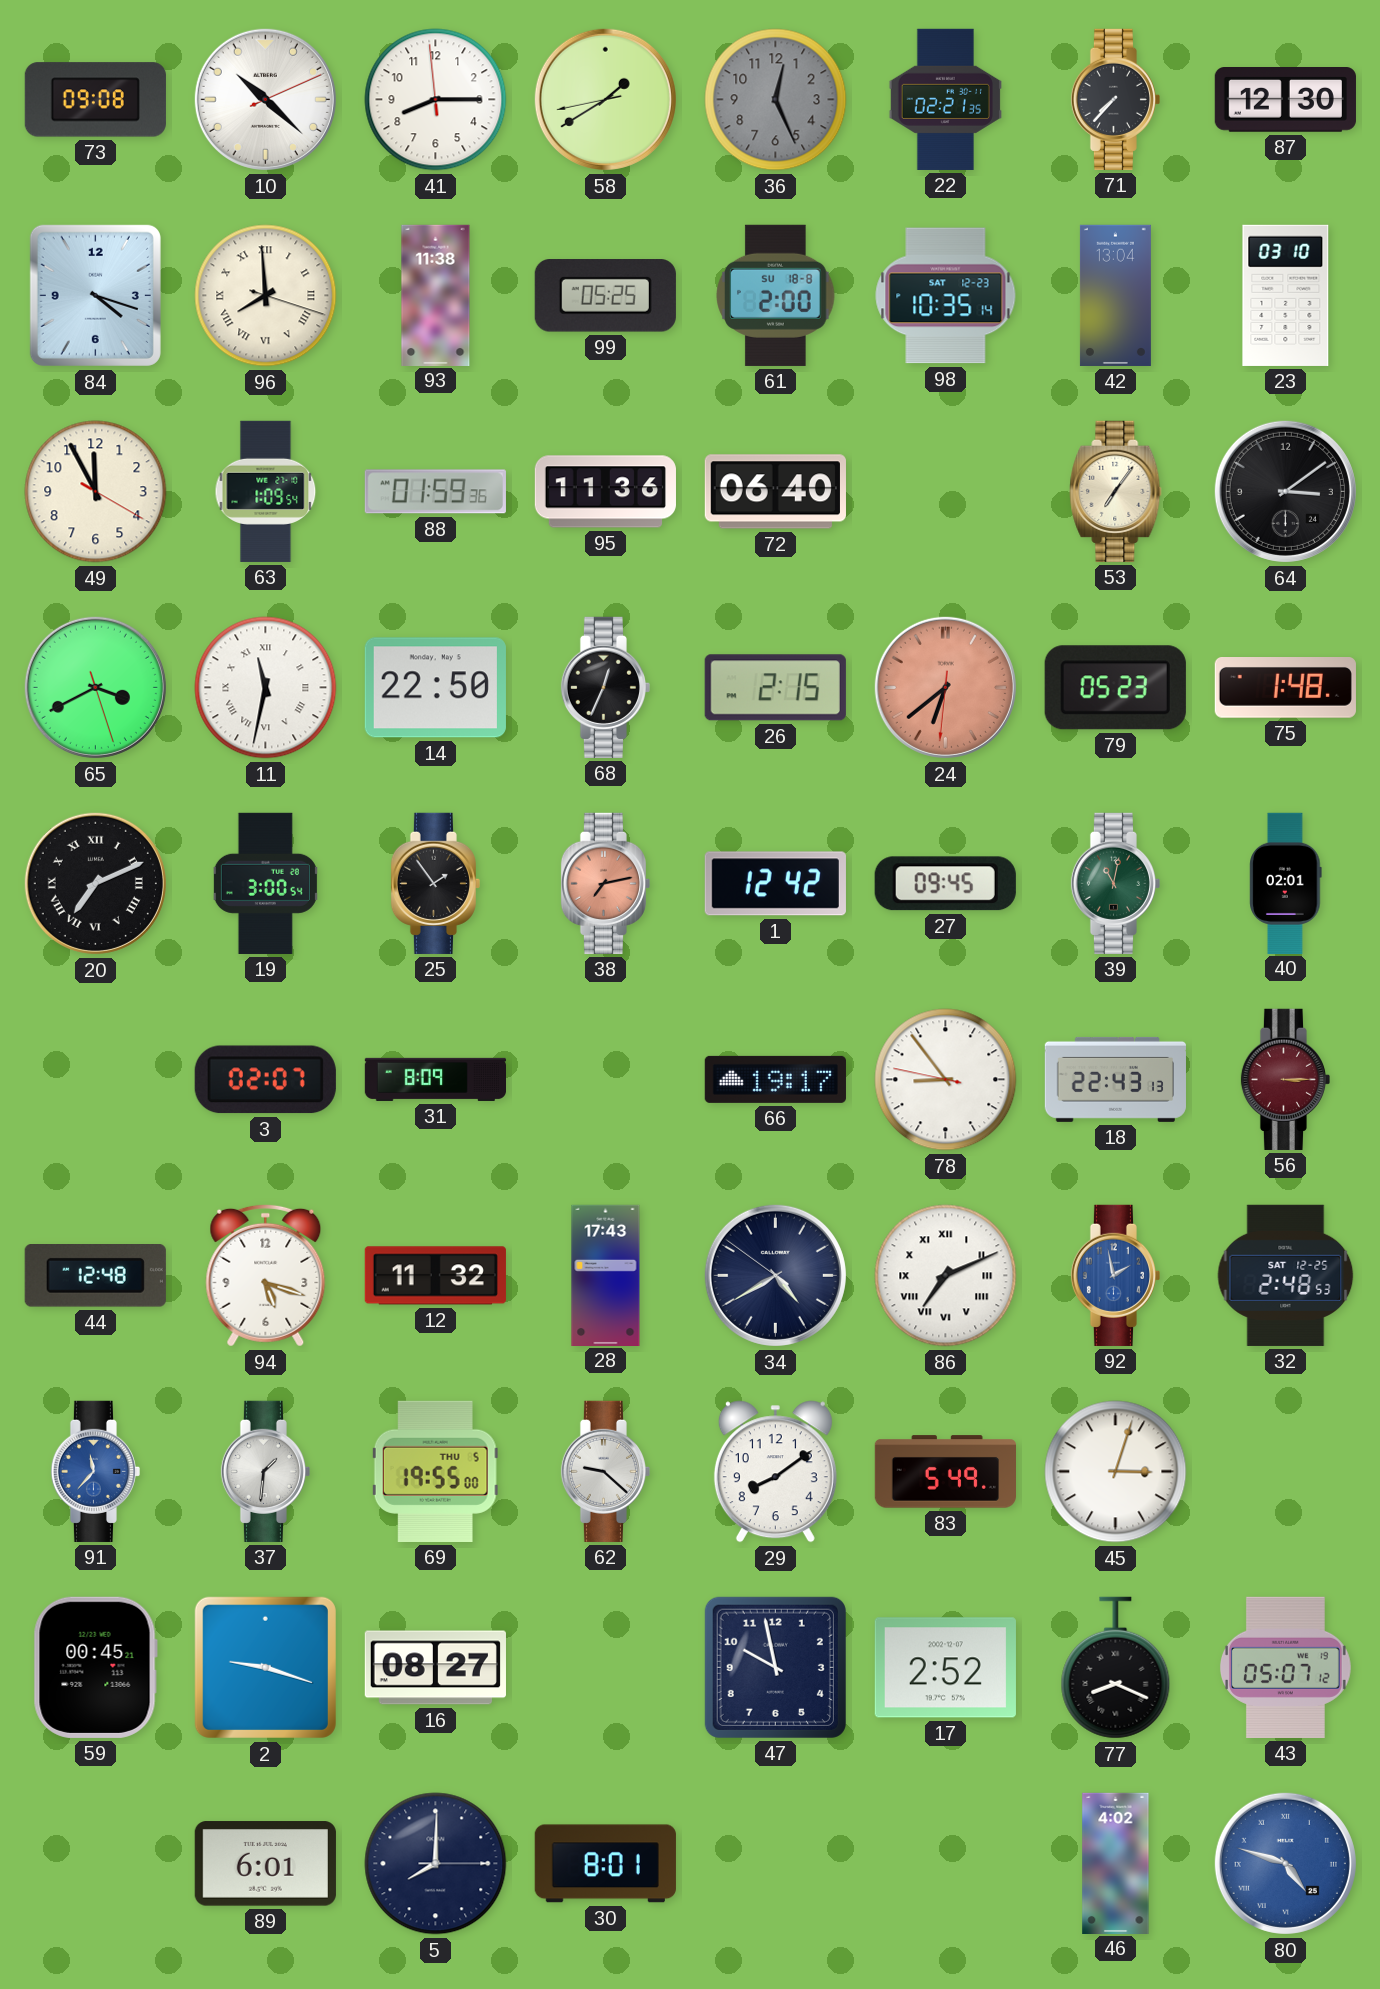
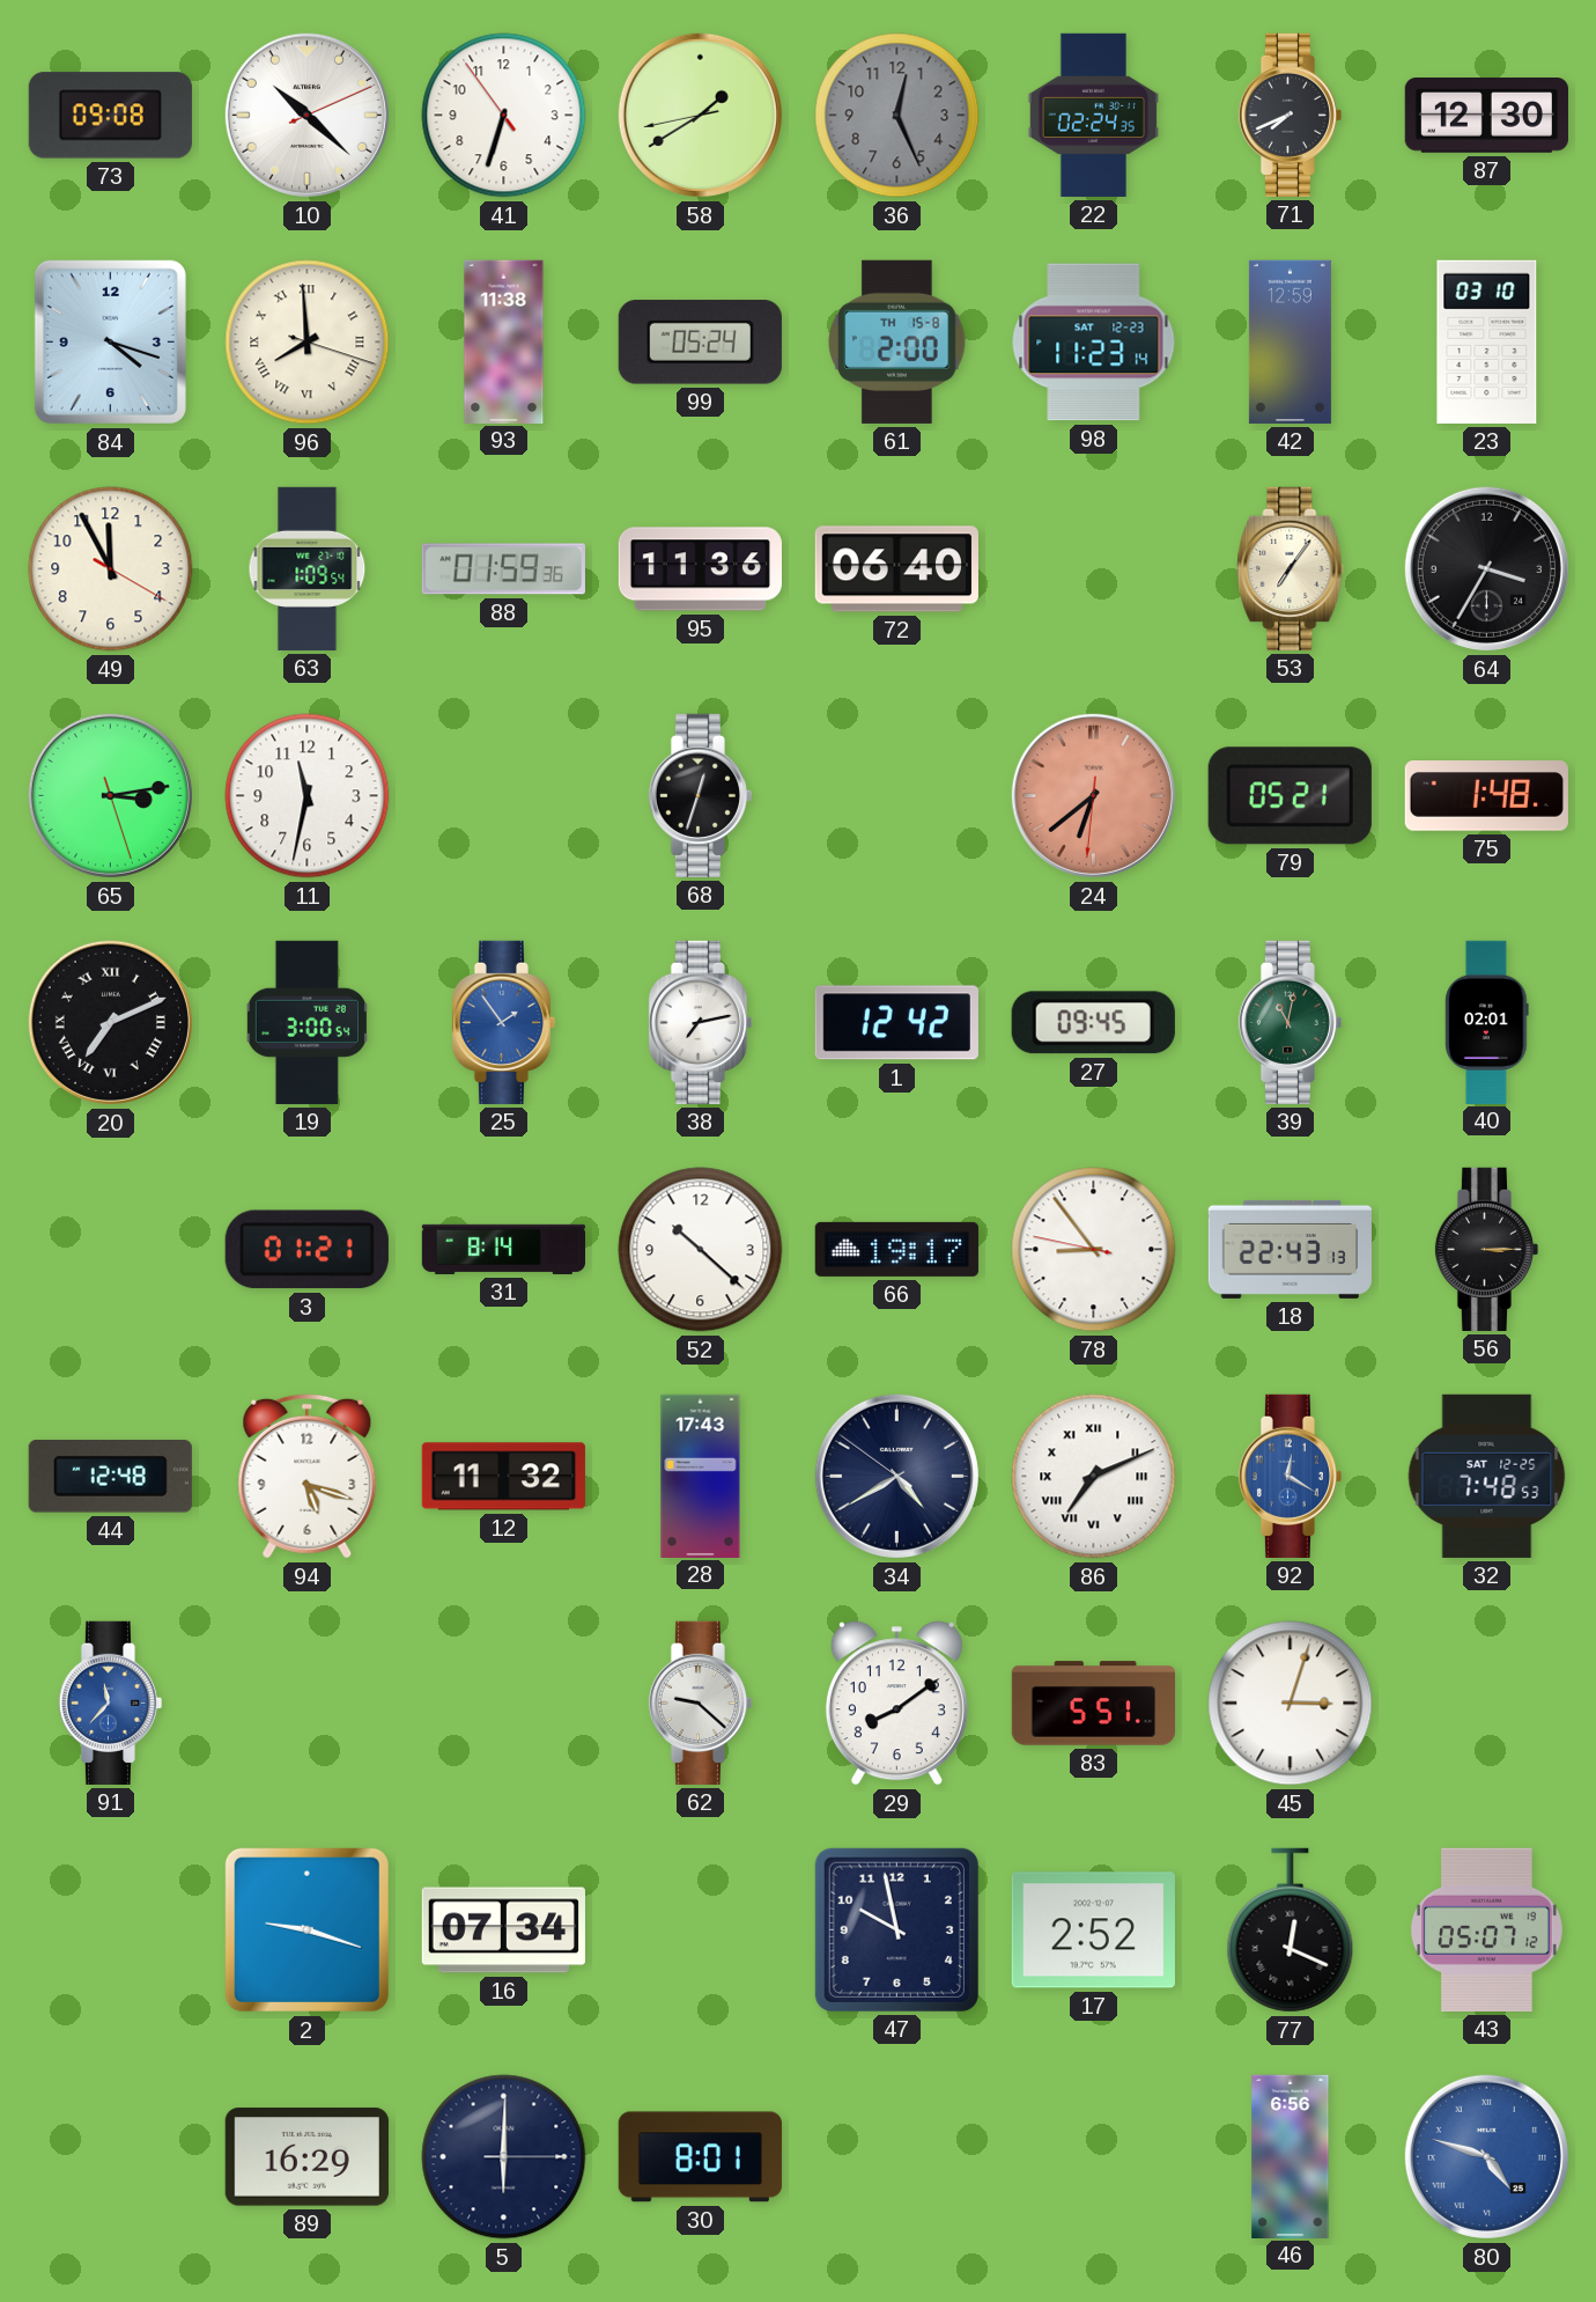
41: 8:14 -> 6:32
22: 02:21 -> 02:24
71: 7:37 -> 7:41
99: 05:25 -> 05:24
61 date: SU 18-8 -> TH 15-8
98: 10:35 -> 11:23
42: 13:04 -> 12:59
64: 3:09 -> 3:35
65: 3:40 -> 3:13
11 numerals: Roman -> Arabic
14: 22:50 -> none
68: 12:34 -> 12:33
26: 2:15 -> none
79: 05:23 -> 05:21
25 dial: black -> blue
38 dial: salmon -> white
3: 02:07 -> 01:21
31: 8:09 -> 8:14
52: none -> 10:22
56 dial: burgundy -> black
92: 1:58 -> 12:20
32: 2:48 -> 7:48
37: 1:31 -> none
69: 19:55 -> none
83: 5:49 -> 5:51
59: 00:45 -> none
16: 08:27 -> 07:34
77: 8:19 -> 12:19
89: 6:01 -> 16:29
5: 8:00 -> 6:00
46: 4:02 -> 6:56
